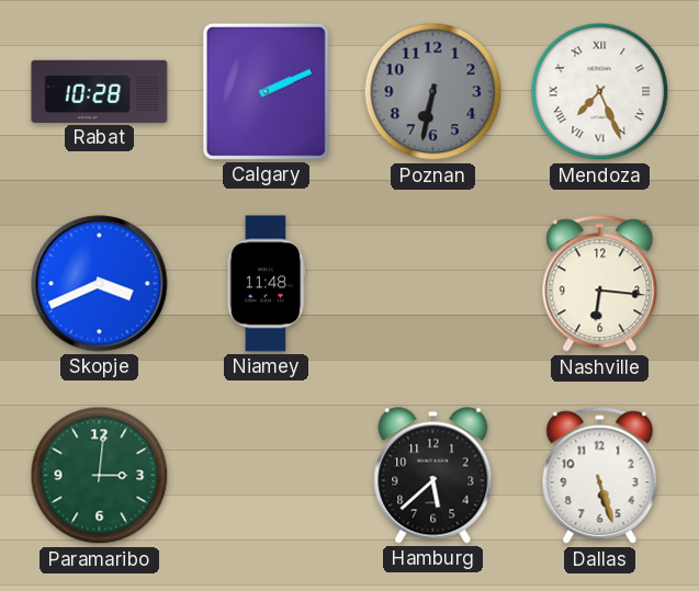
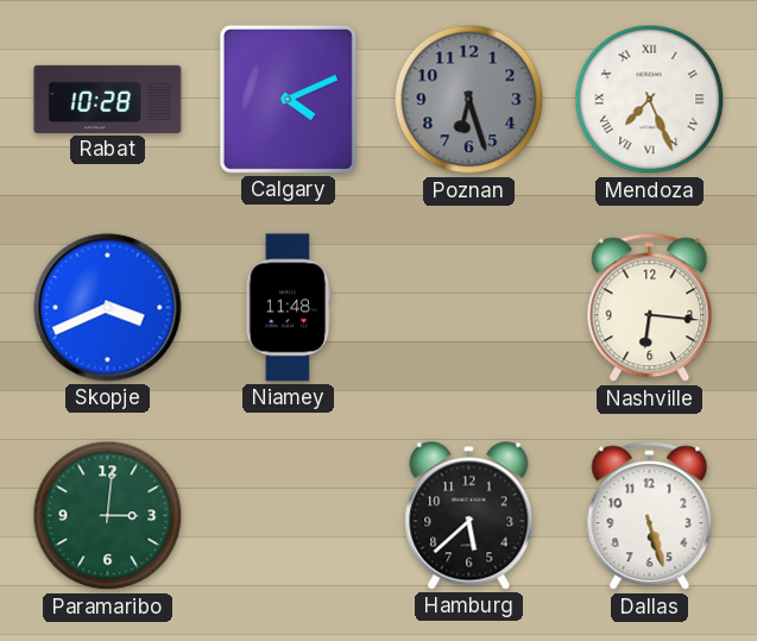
Calgary: 2:11 -> 4:11
Poznan: 6:32 -> 6:27
